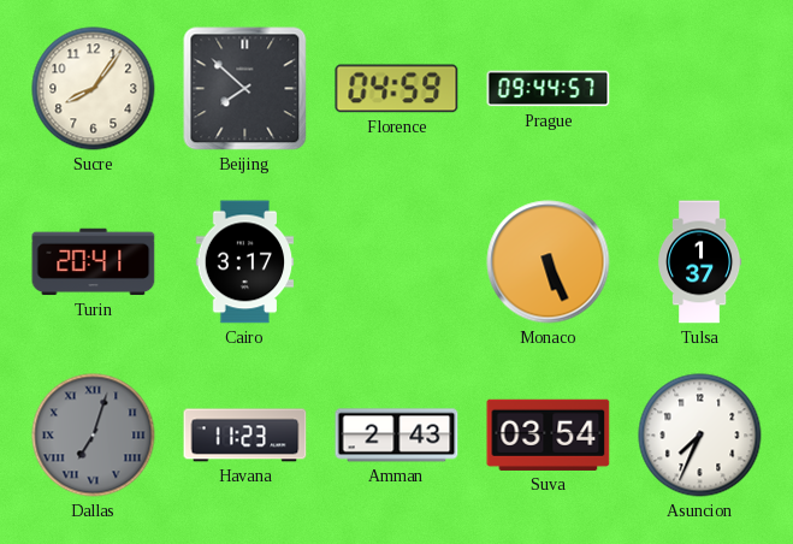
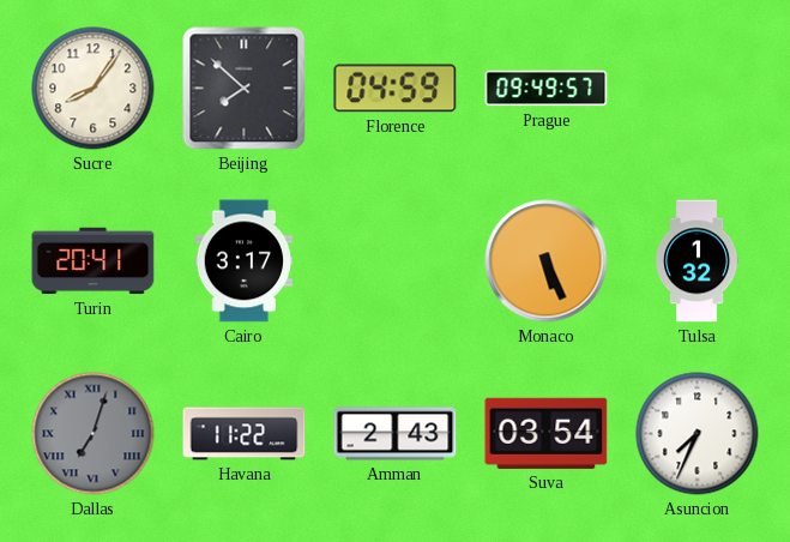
Prague: 09:44 -> 09:49
Tulsa: 1:37 -> 1:32
Havana: 11:23 -> 11:22
